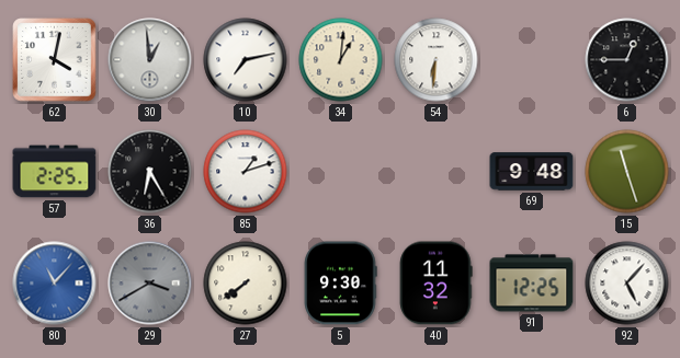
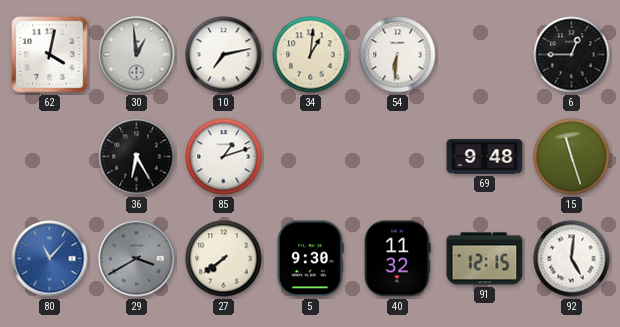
57: 2:25 -> none
91: 12:25 -> 12:15
92: 5:07 -> 5:01
